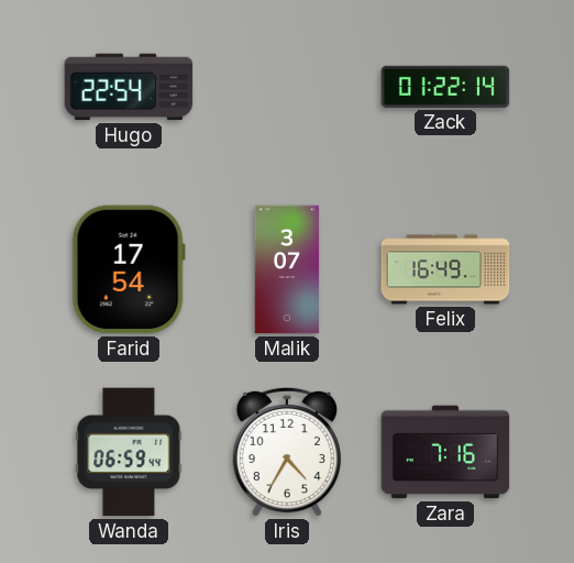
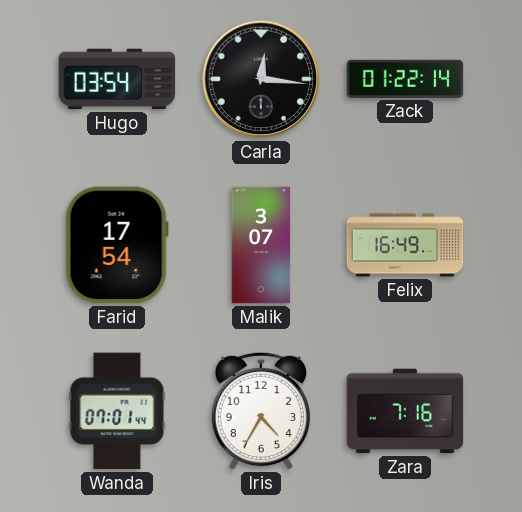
Hugo: 22:54 -> 03:54
Carla: none -> 12:16
Wanda: 06:59 -> 07:01
